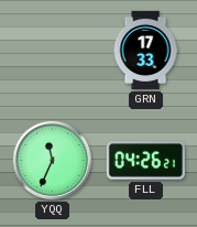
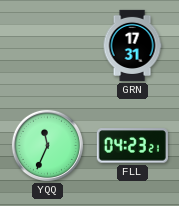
GRN: 17:33 -> 17:31
FLL: 04:26 -> 04:23
